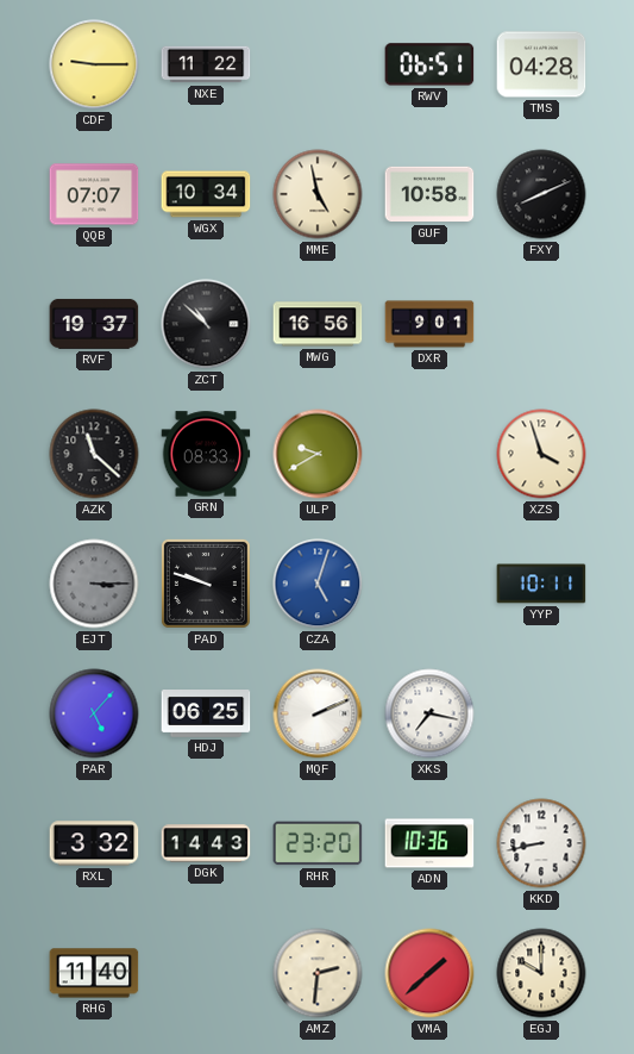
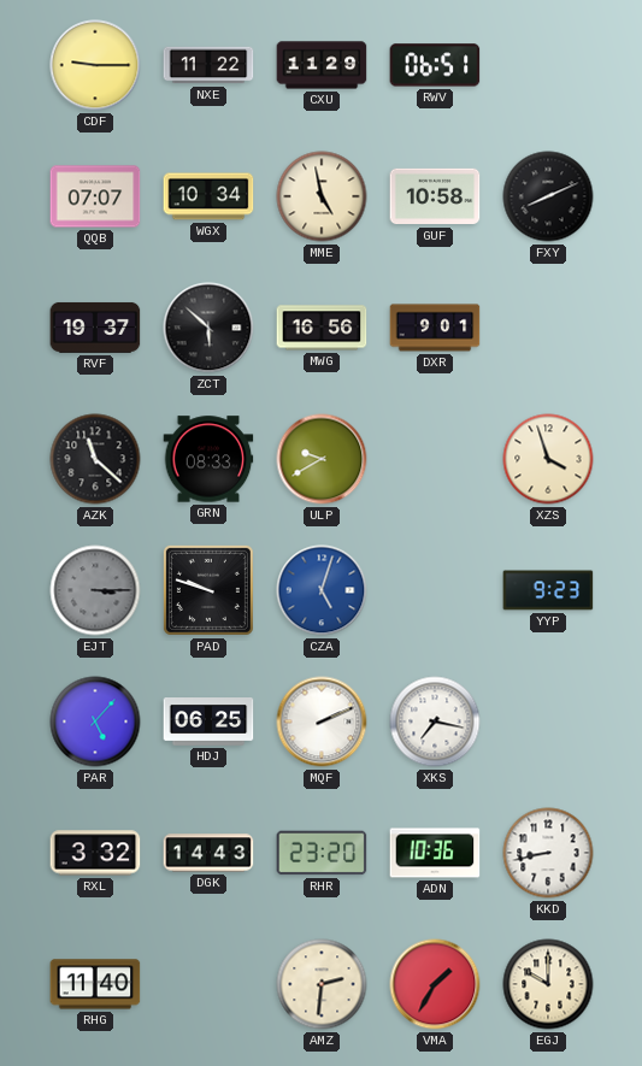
CXU: none -> 11:29
TMS: 04:28 -> none
ZCT: 10:52 -> 5:52
YYP: 10:11 -> 9:23
VMA: 1:38 -> 1:35
